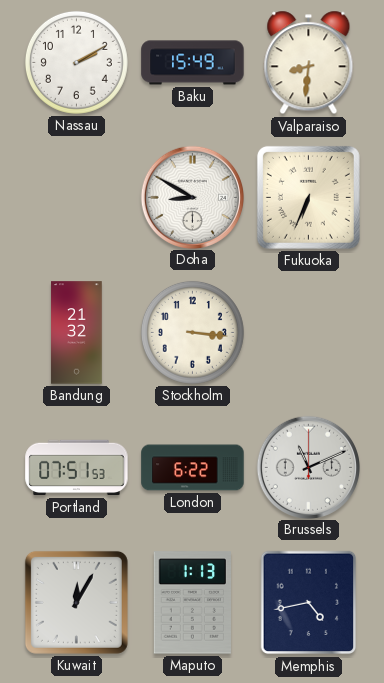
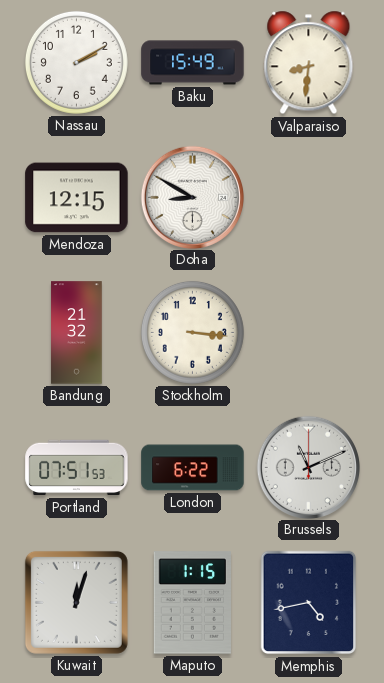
Mendoza: none -> 12:15
Fukuoka: 6:34 -> none
Kuwait: 12:05 -> 12:03
Maputo: 1:13 -> 1:15
